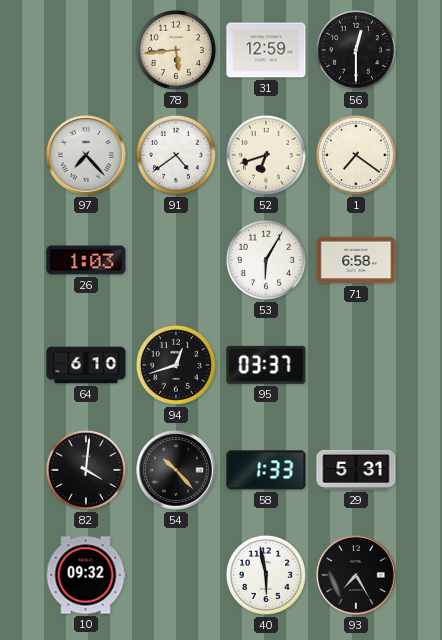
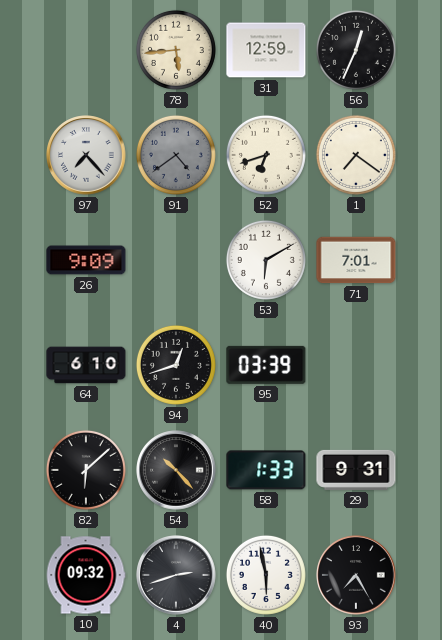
56: 12:30 -> 12:34
91 dial: white -> grey
26: 1:03 -> 9:09
53: 6:05 -> 6:10
71: 6:58 -> 7:01
95: 03:37 -> 03:39
82: 4:01 -> 6:08
29: 5:31 -> 9:31
4: none -> 2:42
